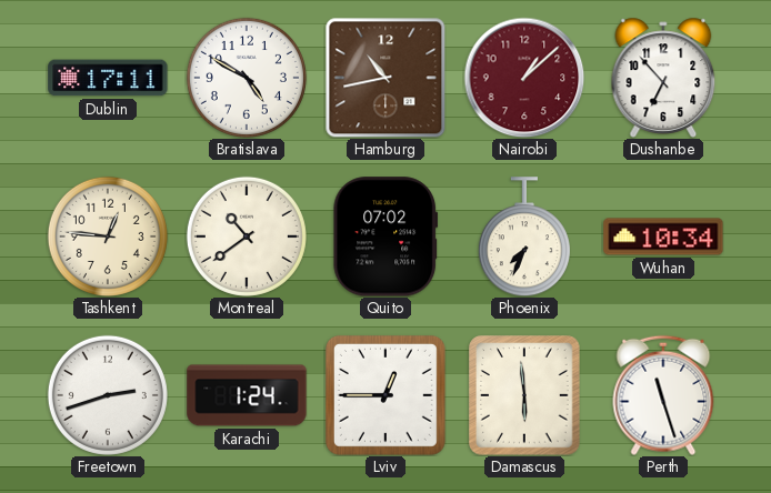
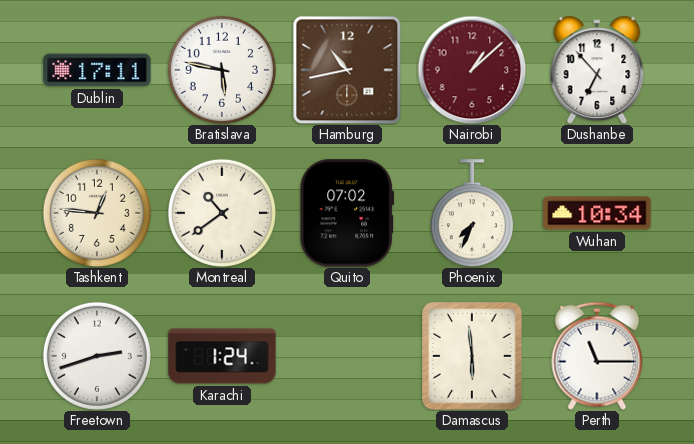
Bratislava: 4:50 -> 5:47
Lviv: 12:45 -> none
Perth: 11:27 -> 11:15
